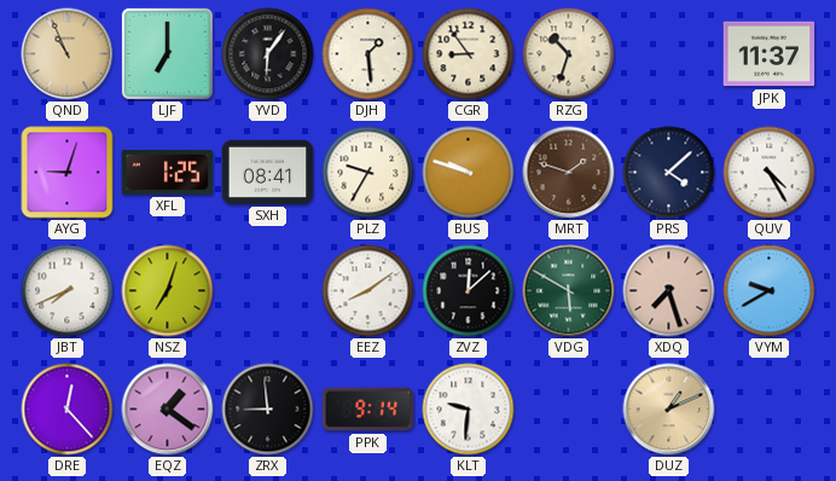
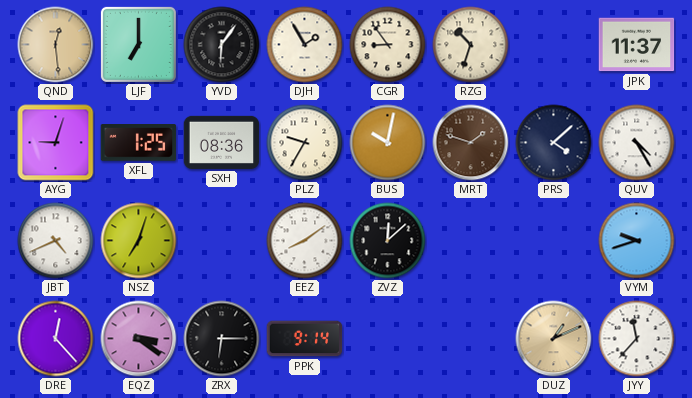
QND: 10:56 -> 12:29
DJH: 1:29 -> 1:55
SXH: 08:41 -> 08:36
BUS: 9:48 -> 10:02
JBT: 7:41 -> 4:41
VDG: 5:50 -> none
XDQ: 7:27 -> none
VYM: 9:40 -> 9:42
EQZ: 1:21 -> 3:21
ZRX: 8:59 -> 6:15
KLT: 9:31 -> none
JYY: none -> 11:37
